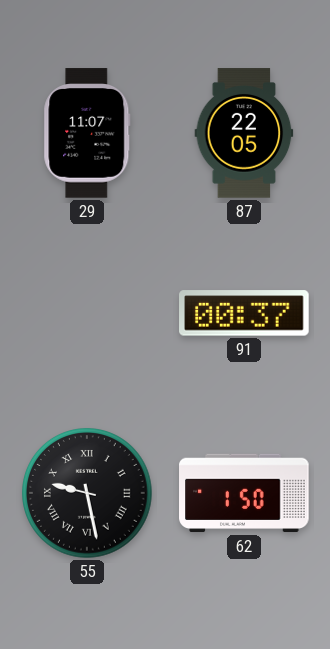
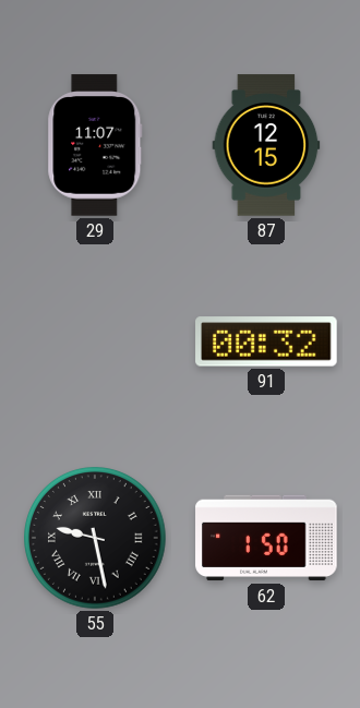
87: 22:05 -> 12:15
91: 00:37 -> 00:32
